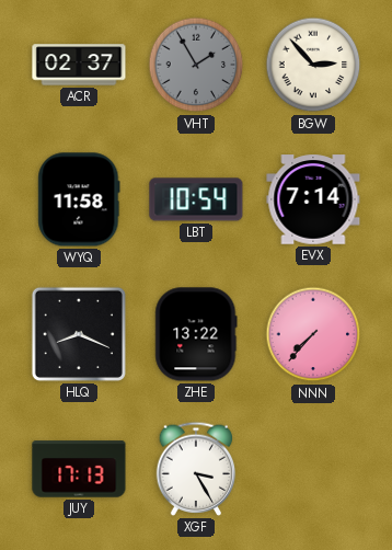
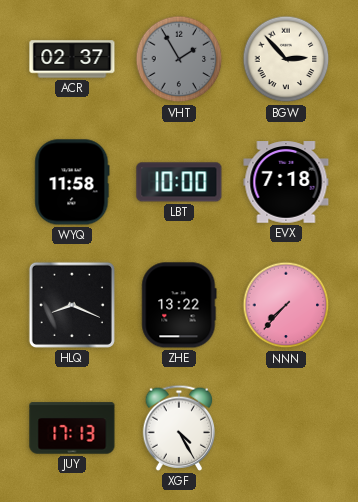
LBT: 10:54 -> 10:00
EVX: 7:14 -> 7:18
XGF: 3:25 -> 4:25
